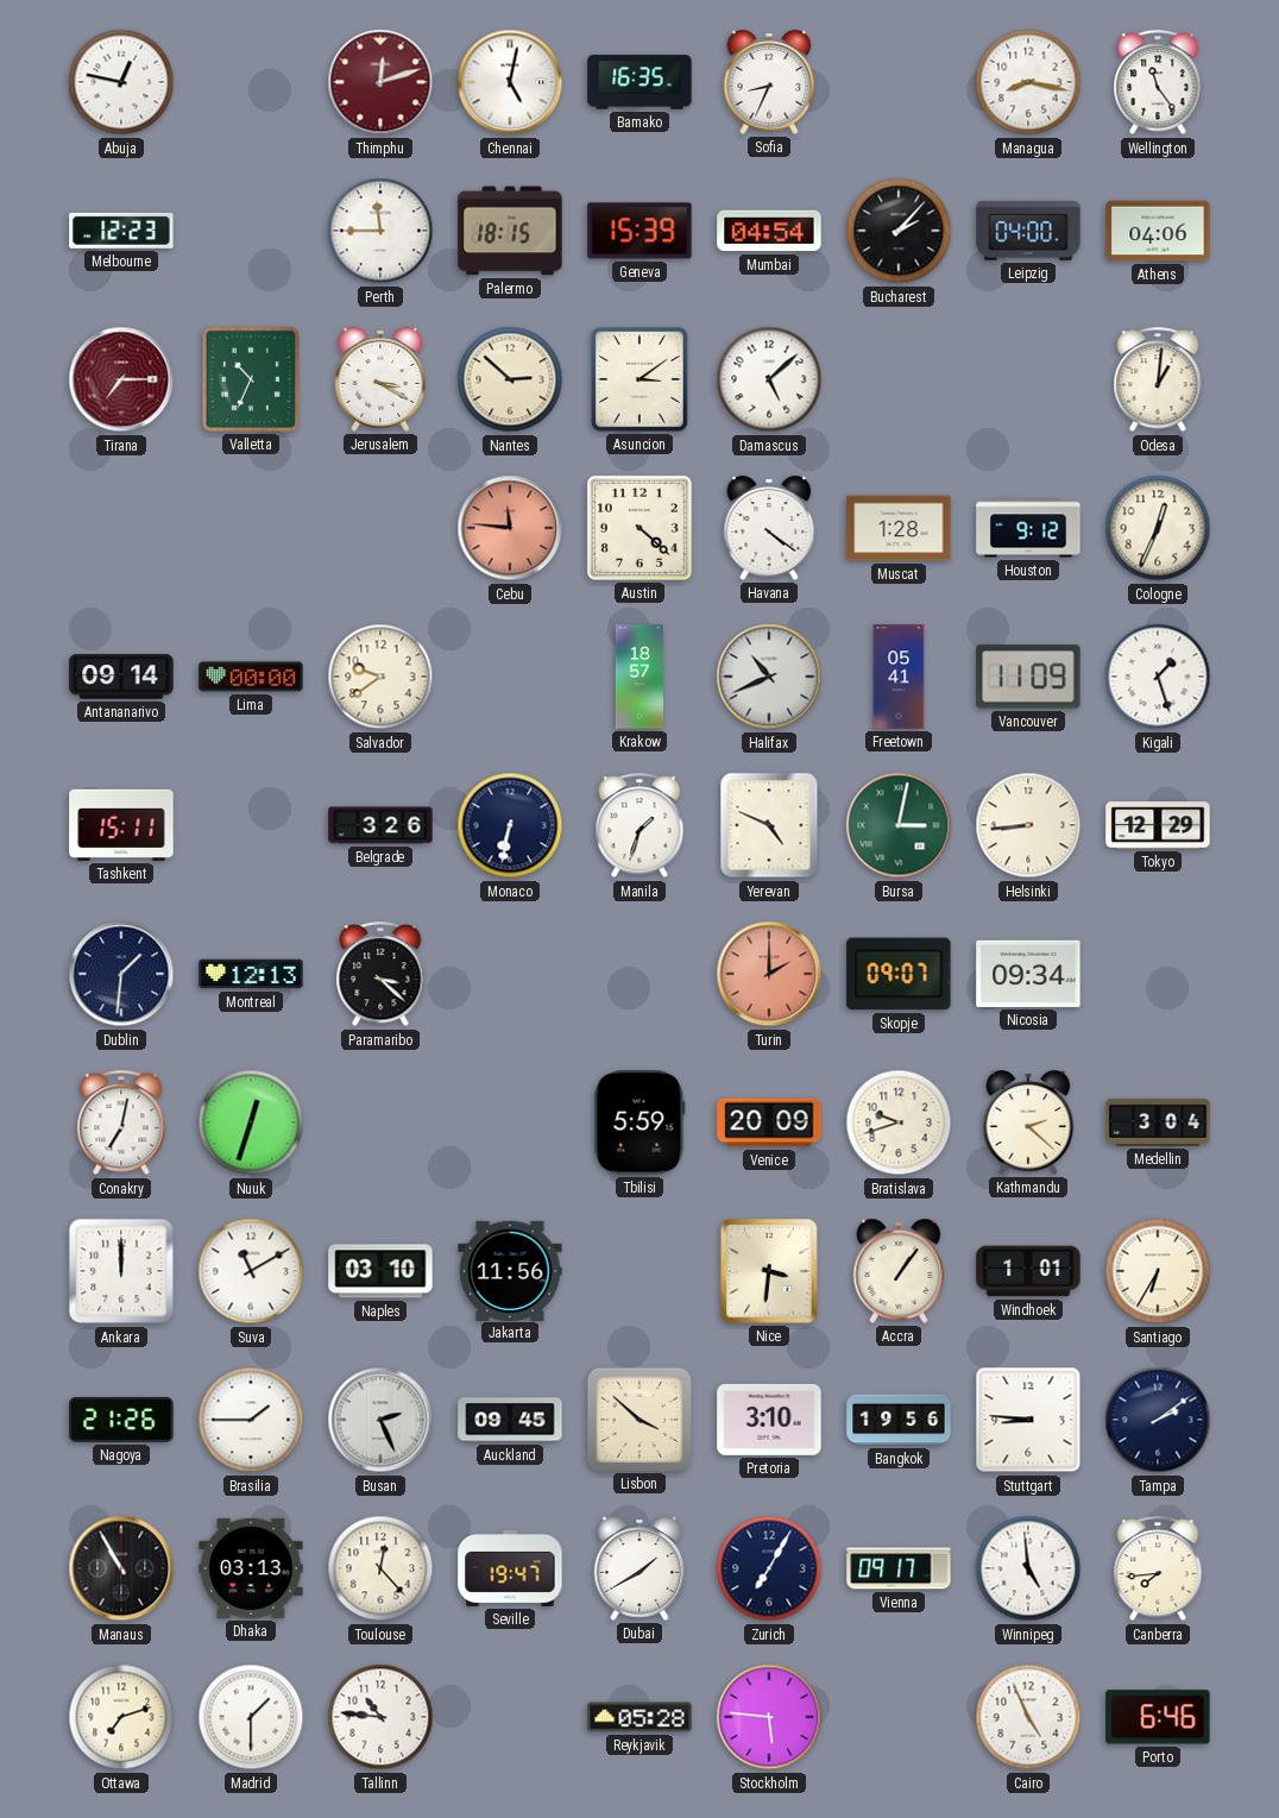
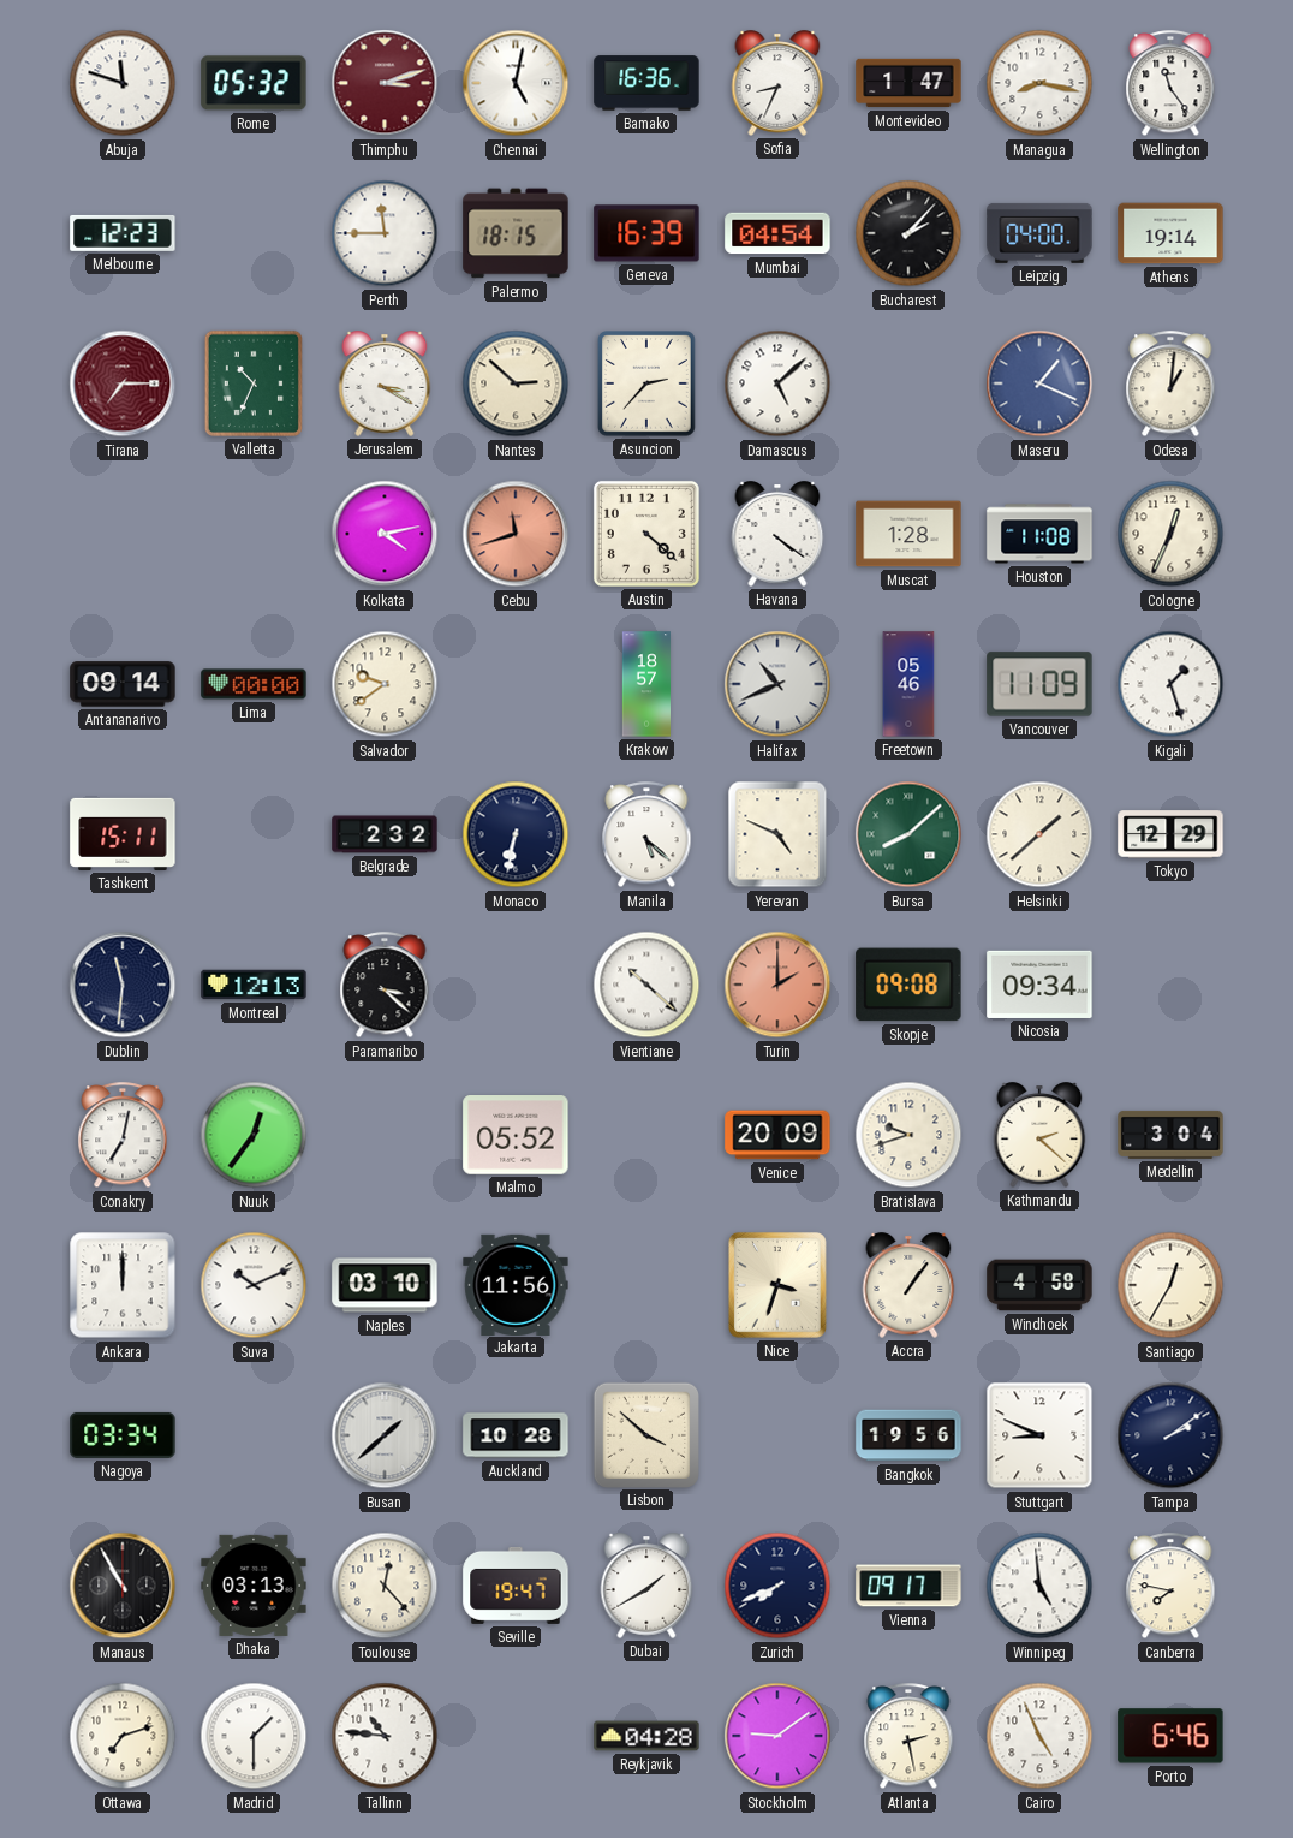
Abuja: 12:47 -> 11:48
Rome: none -> 05:32
Thimphu: 12:12 -> 3:12
Bamako: 16:35 -> 16:36
Montevideo: none -> 1:47
Geneva: 15:39 -> 16:39
Athens: 04:06 -> 19:14
Asuncion: 3:09 -> 2:37
Maseru: none -> 1:19
Kolkata: none -> 4:13
Cebu: 11:46 -> 11:42
Houston: 9:12 -> 11:08
Freetown: 05:41 -> 05:46
Belgrade: 3:26 -> 2:32
Manila: 1:33 -> 5:22
Bursa: 3:02 -> 8:08
Helsinki: 8:44 -> 1:38
Dublin: 1:31 -> 11:31
Vientiane: none -> 10:22
Skopje: 09:07 -> 09:08
Nuuk: 12:33 -> 12:36
Malmo: none -> 05:52
Tbilisi: 5:59 -> none
Suva: 11:10 -> 10:11
Nice: 3:31 -> 3:33
Windhoek: 1:01 -> 4:58
Santiago: 6:35 -> 12:35
Nagoya: 21:26 -> 03:34
Brasilia: 1:45 -> none
Busan: 2:26 -> 1:38
Auckland: 09:45 -> 10:28
Pretoria: 3:10 -> none
Stuttgart: 8:46 -> 8:49
Zurich: 7:05 -> 7:41
Canberra: 7:44 -> 7:47
Reykjavik: 05:28 -> 04:28
Stockholm: 5:46 -> 9:09
Atlanta: none -> 2:28
